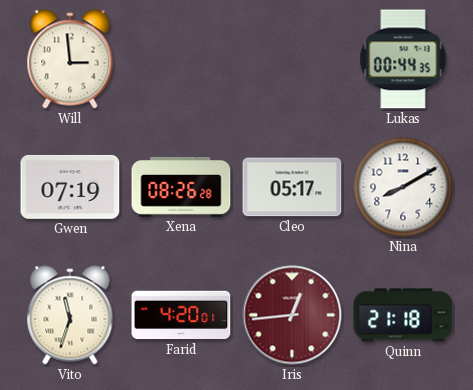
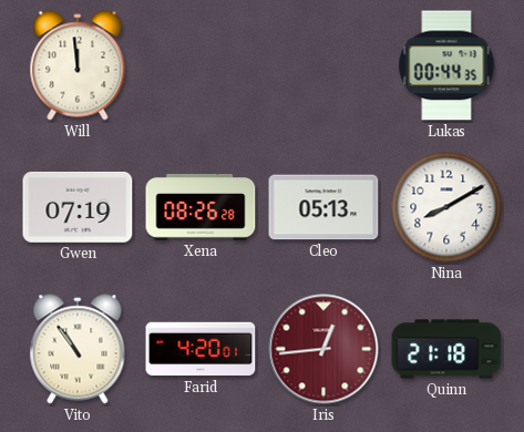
Will: 2:59 -> 11:59
Cleo: 05:17 -> 05:13
Vito: 11:33 -> 10:54
